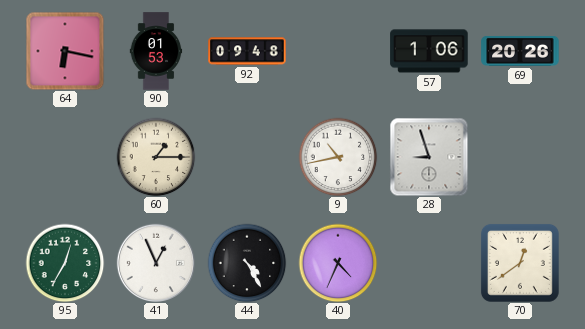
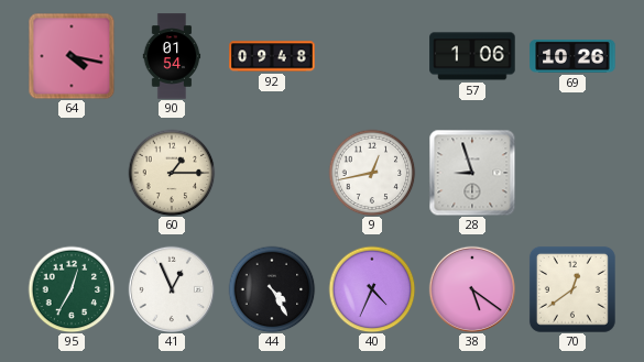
64: 6:17 -> 4:17
90: 01:53 -> 01:54
69: 20:26 -> 10:26
9: 10:43 -> 12:43
38: none -> 5:21
